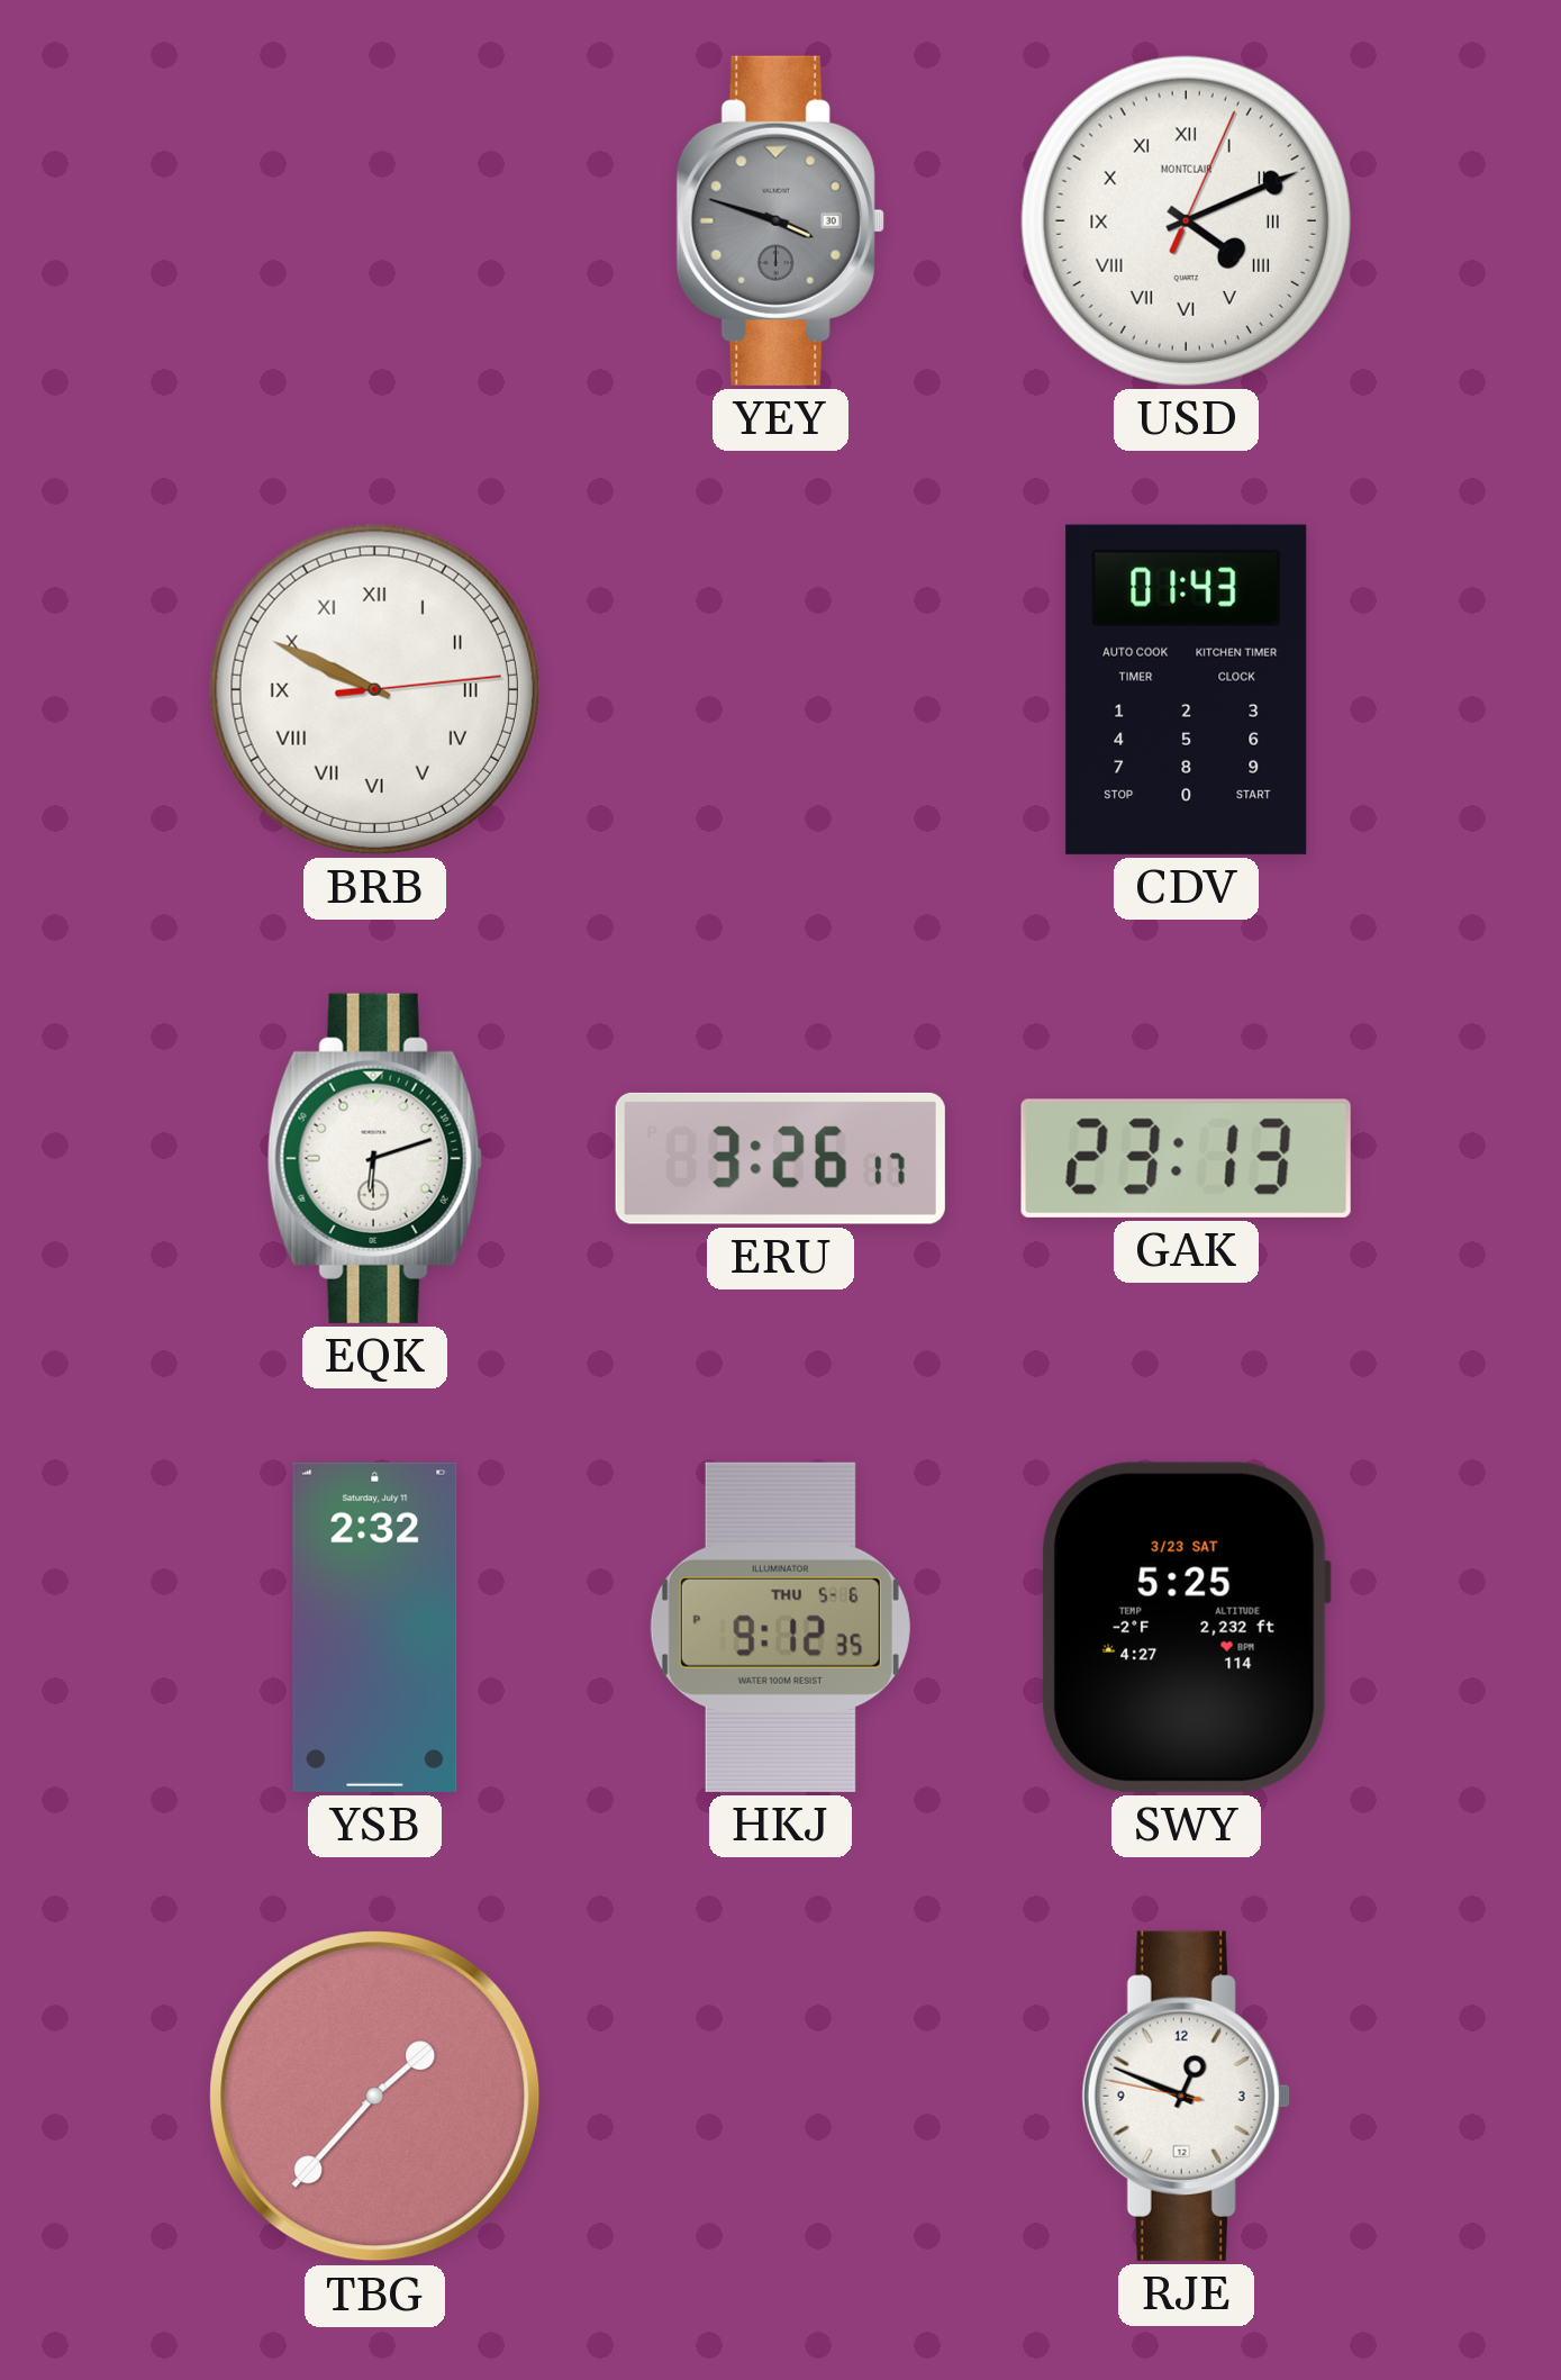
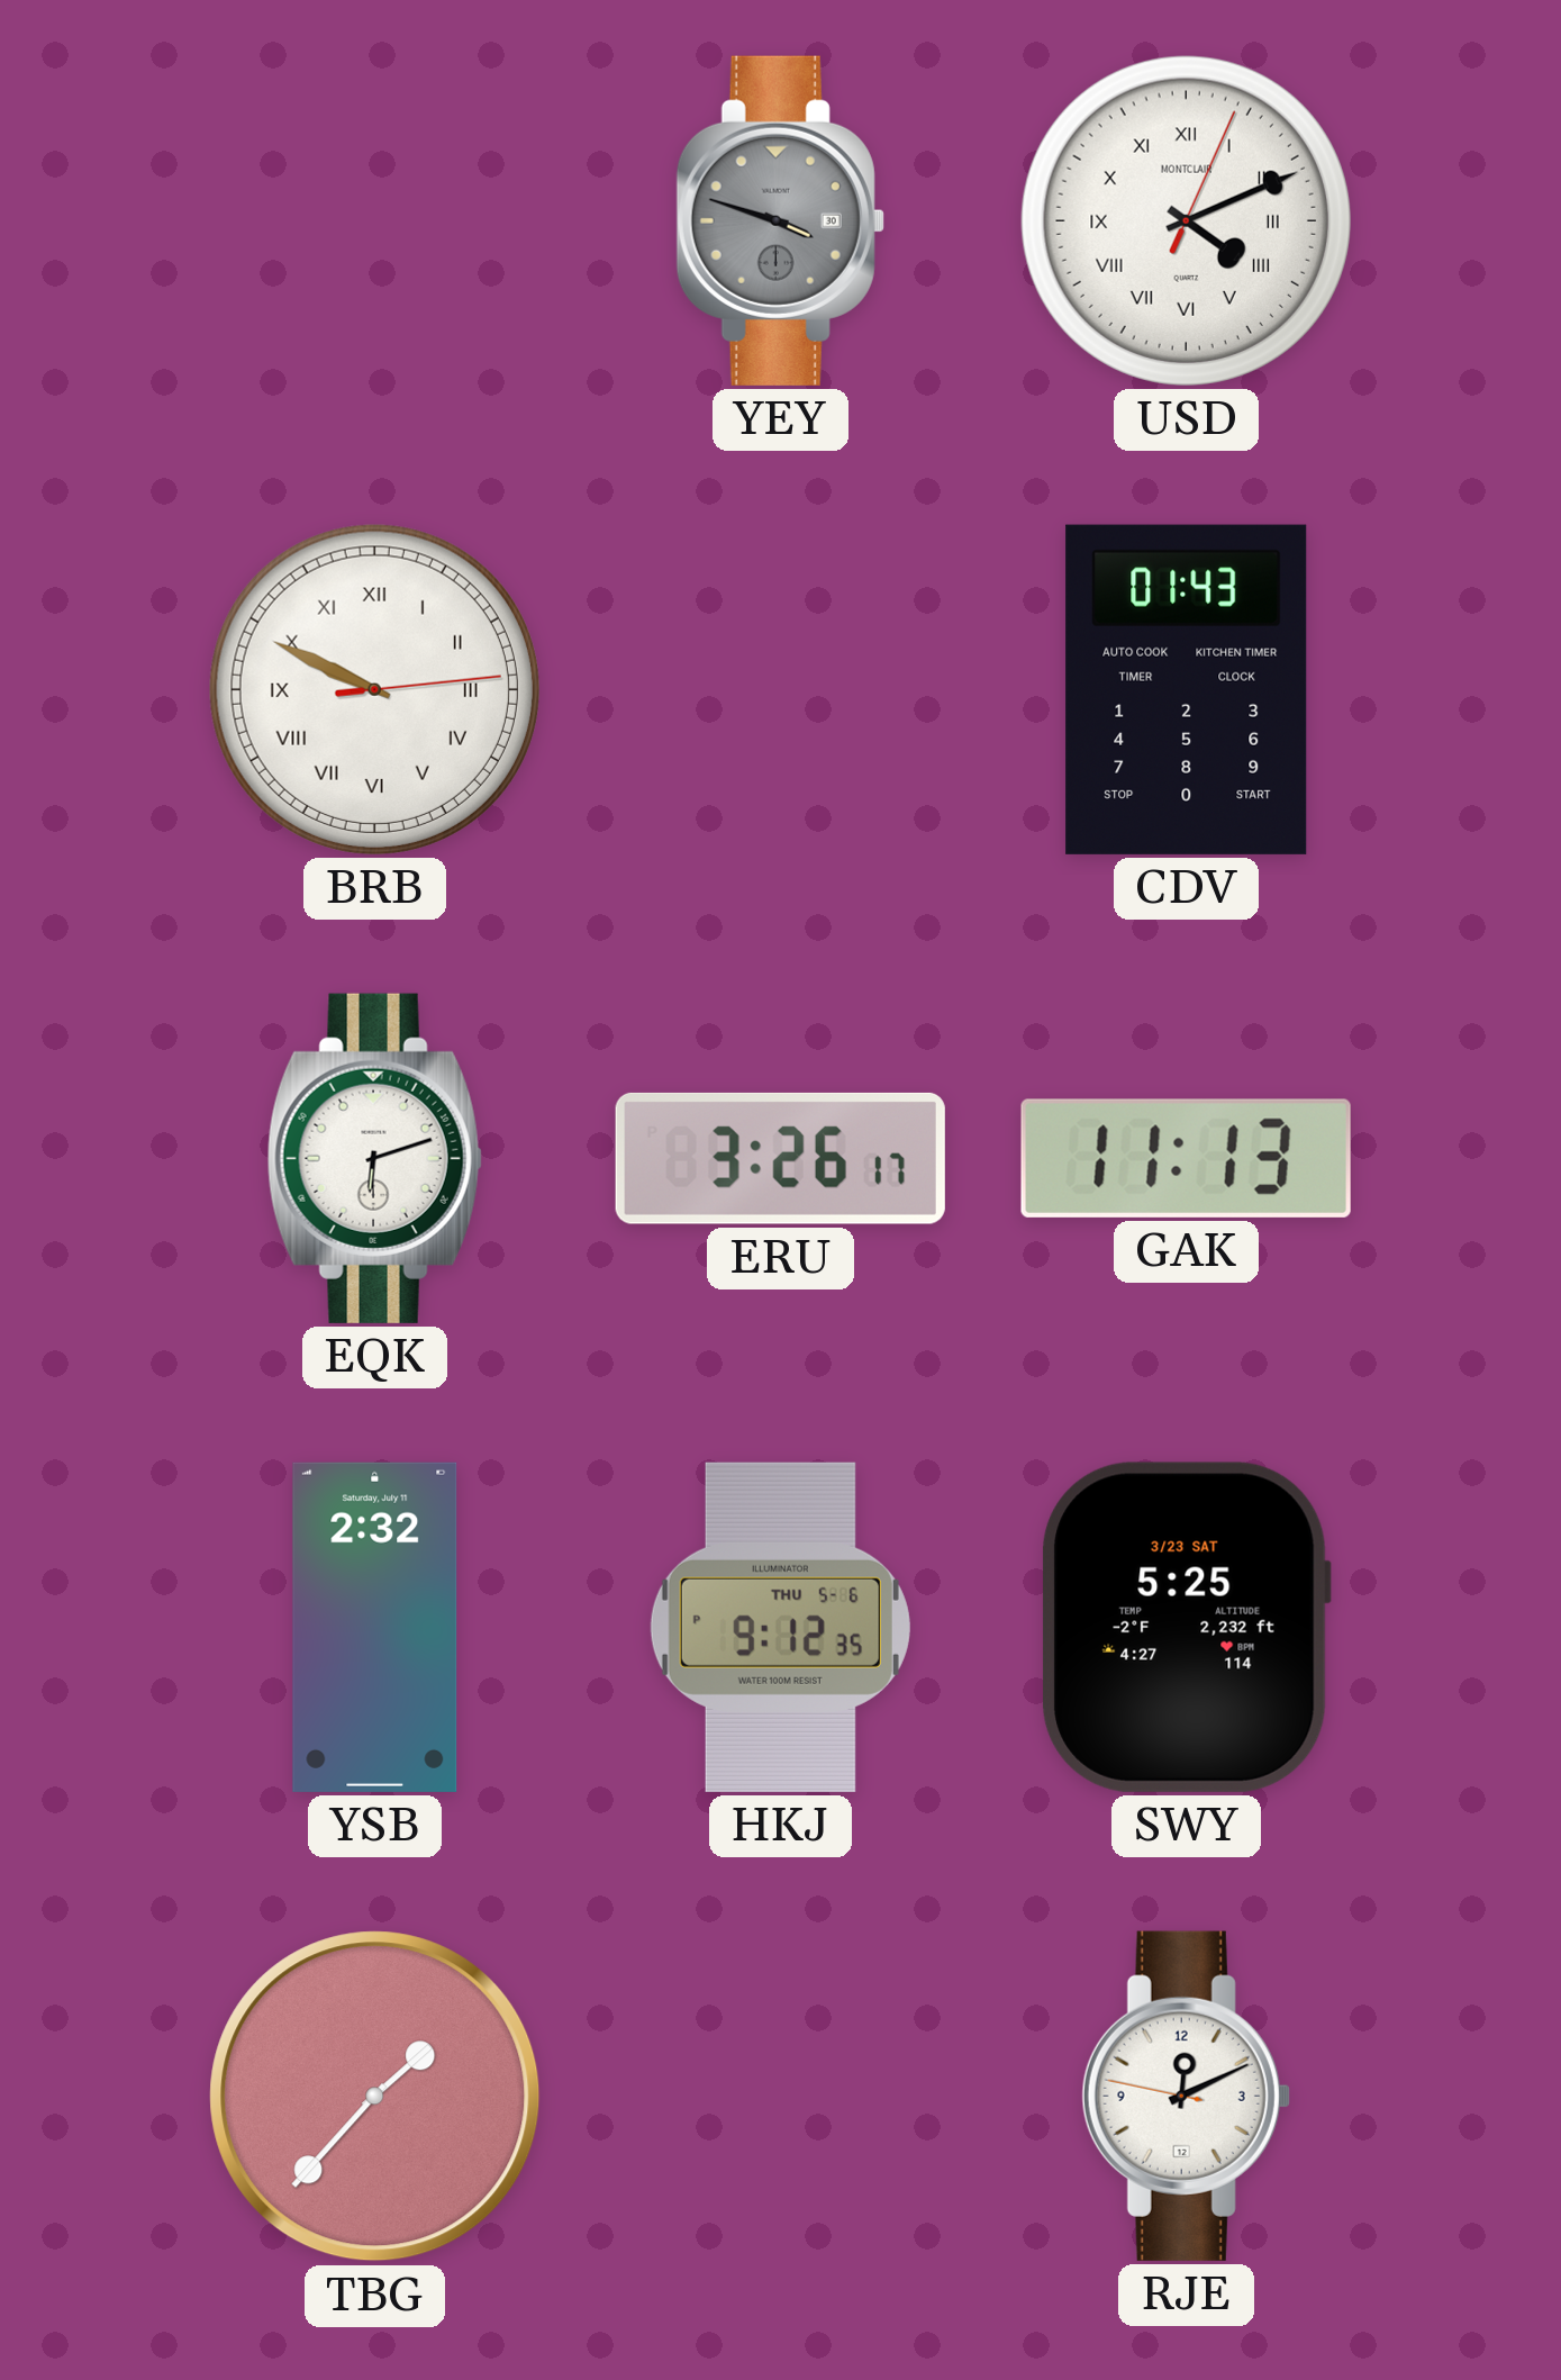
GAK: 23:13 -> 11:13
RJE: 12:48 -> 12:10
